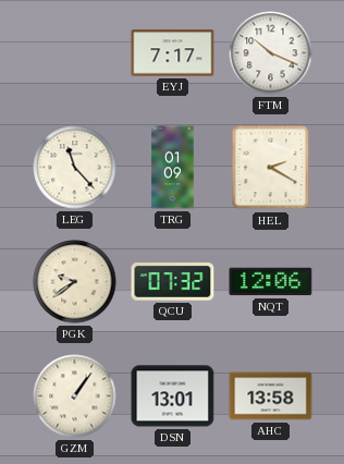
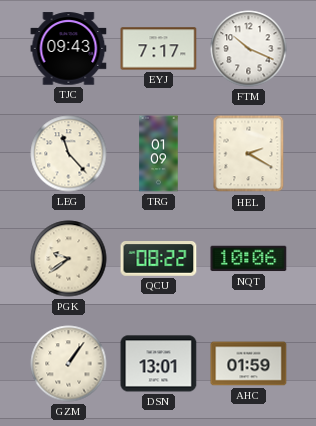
TJC: none -> 09:43
QCU: 07:32 -> 08:22
NQT: 12:06 -> 10:06
AHC: 13:58 -> 01:59
